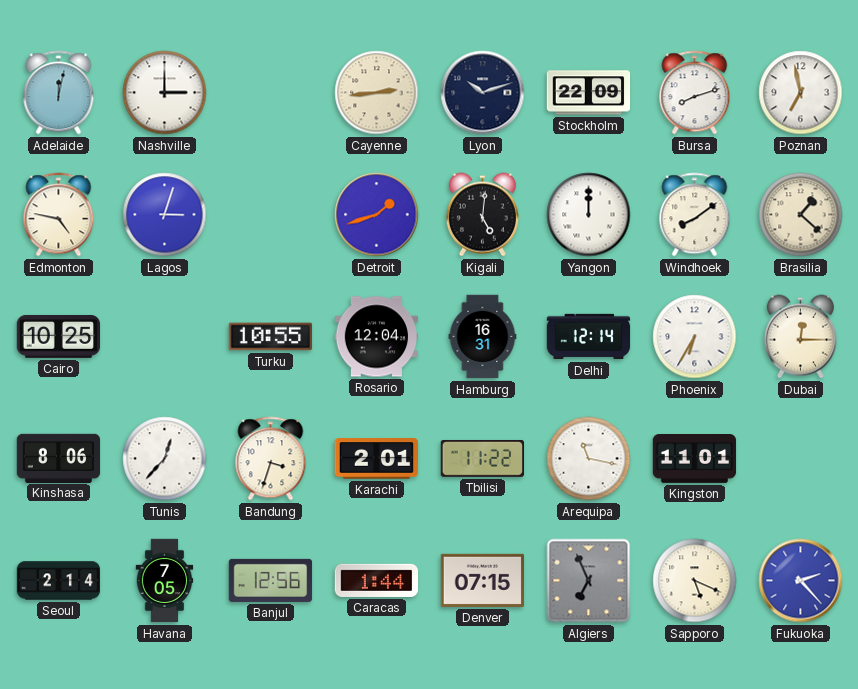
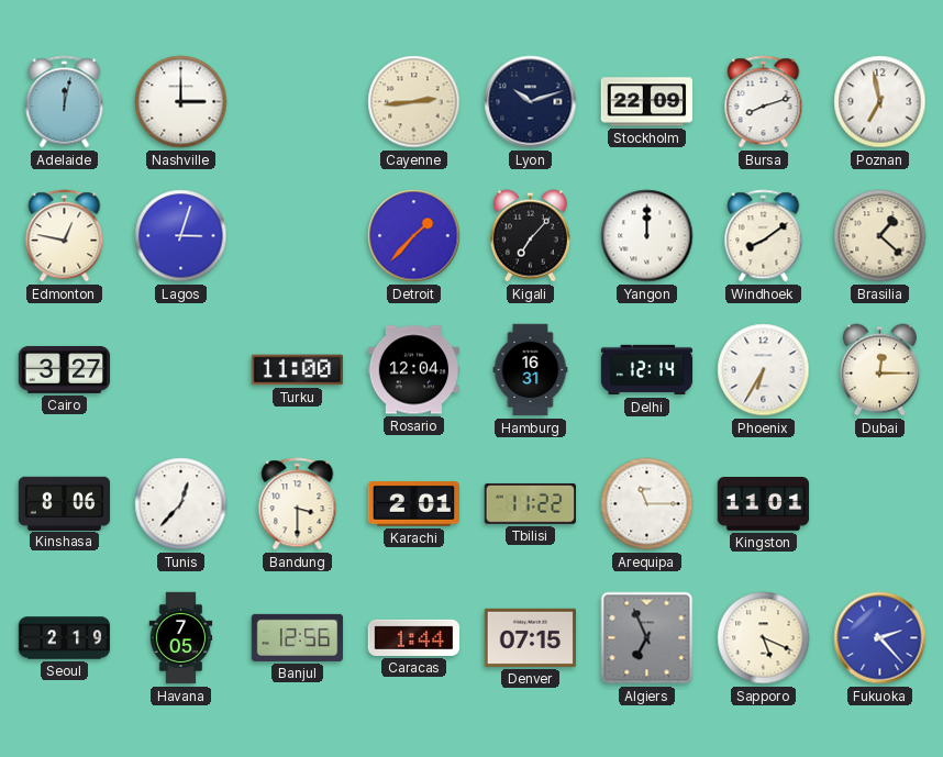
Edmonton: 4:47 -> 12:47
Detroit: 1:42 -> 1:37
Kigali: 5:01 -> 7:07
Cairo: 10:25 -> 3:27
Turku: 10:55 -> 11:00
Bandung: 3:33 -> 3:30
Arequipa: 11:17 -> 11:15
Seoul: 2:14 -> 2:19
